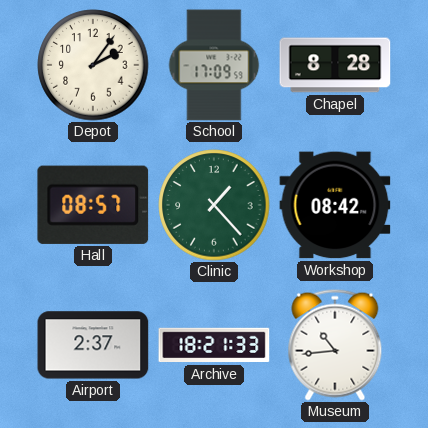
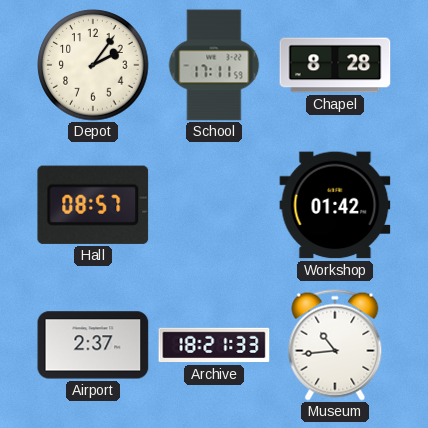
School: 17:09 -> 17:11
Clinic: 1:23 -> none
Workshop: 08:42 -> 01:42
